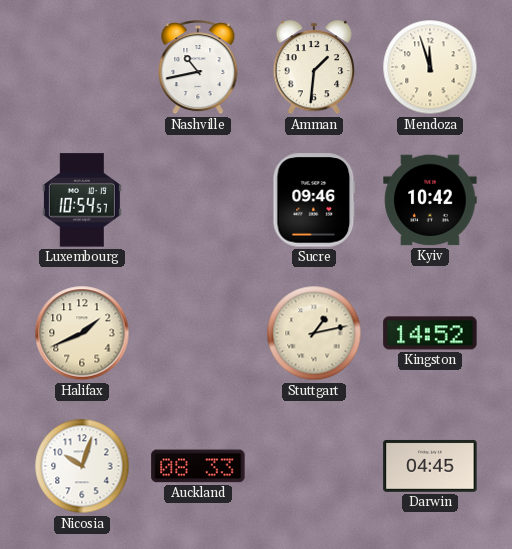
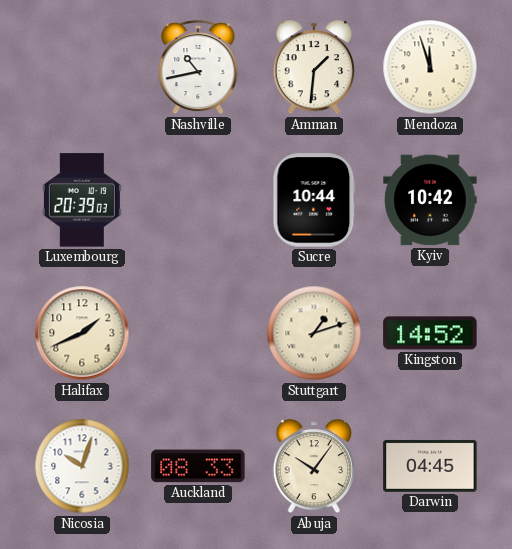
Luxembourg: 10:54 -> 20:39
Sucre: 09:46 -> 10:44
Stuttgart: 1:13 -> 1:12
Abuja: none -> 10:06
